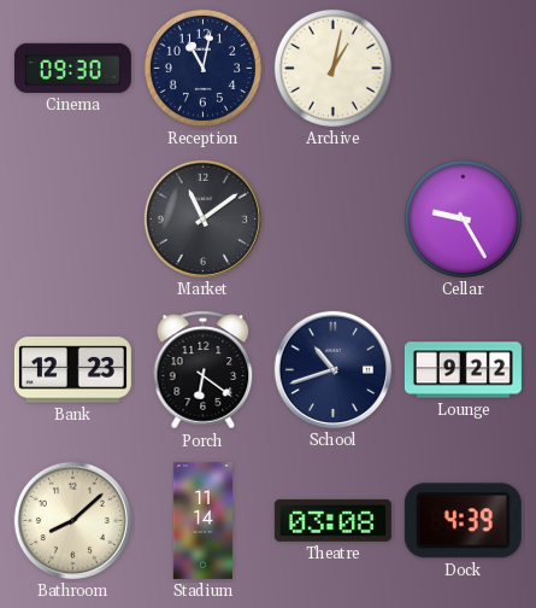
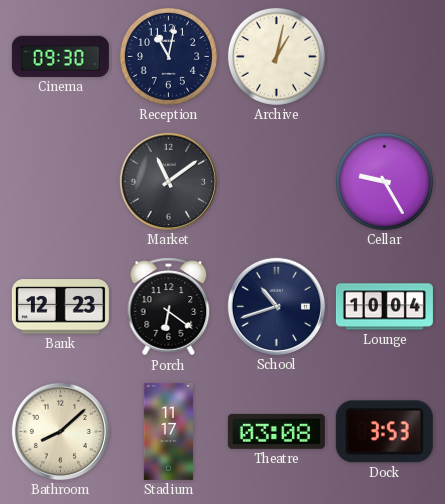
Lounge: 9:22 -> 10:04
Stadium: 11:14 -> 11:17
Dock: 4:39 -> 3:53
